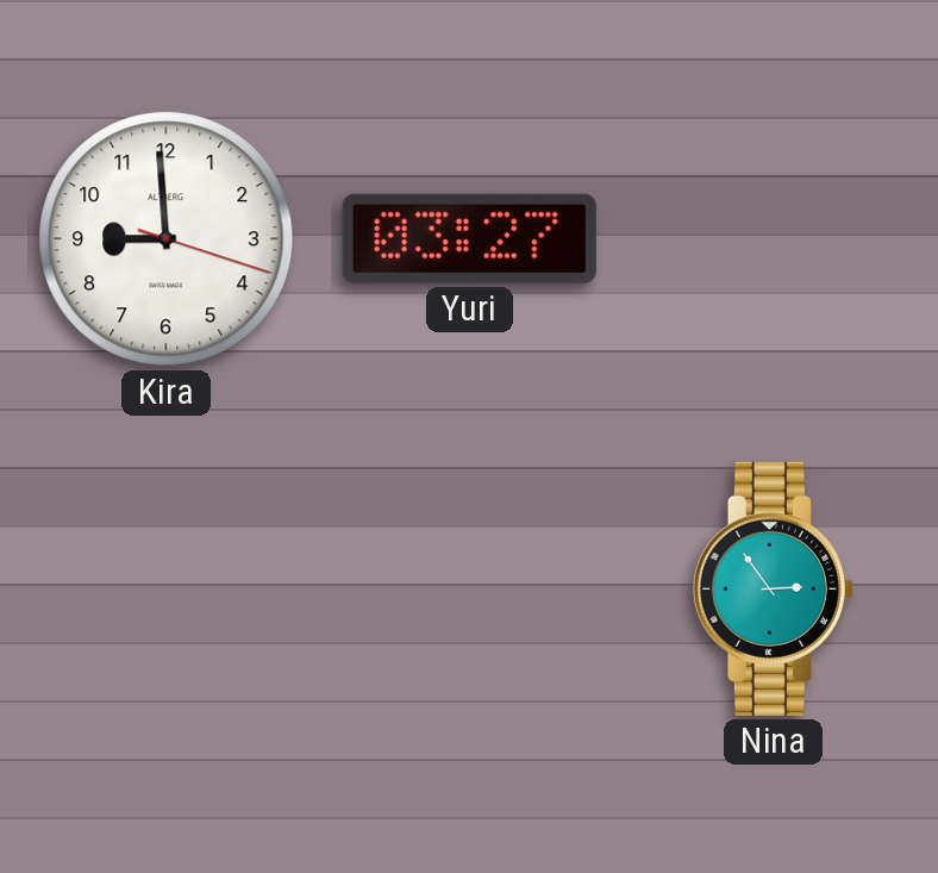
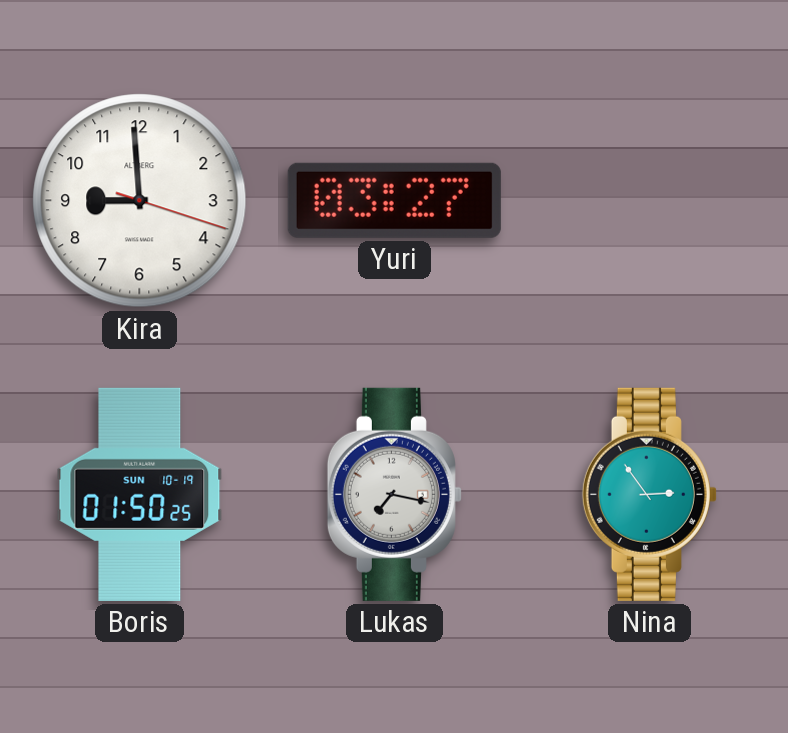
Boris: none -> 01:50
Lukas: none -> 7:17
